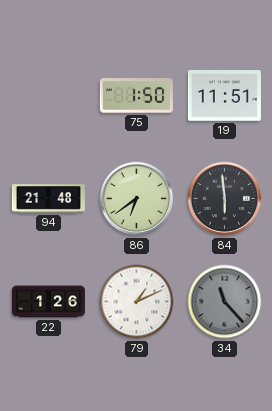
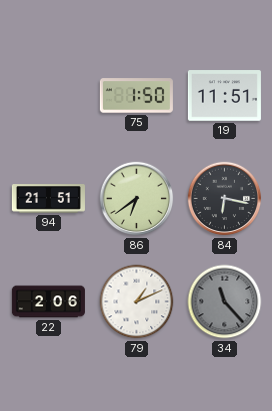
94: 21:48 -> 21:51
84: 5:59 -> 6:17
22: 1:26 -> 2:06
